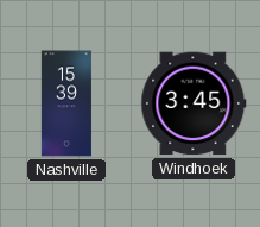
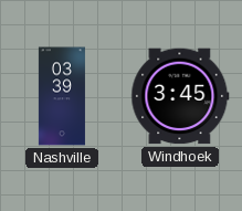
Nashville: 15:39 -> 03:39
